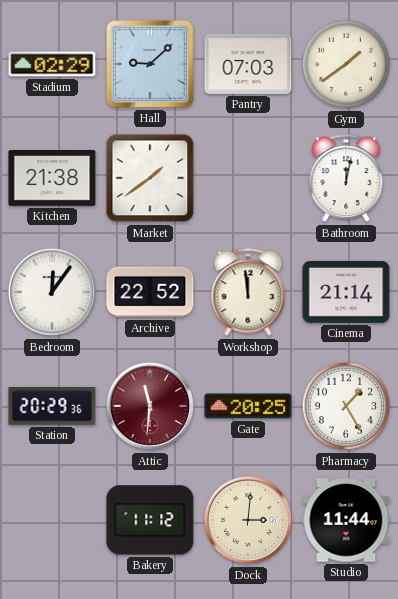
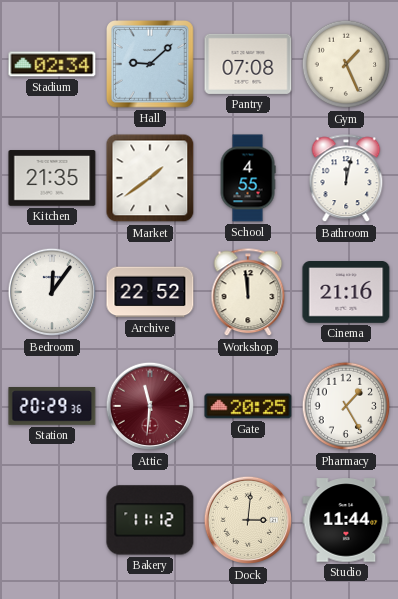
Stadium: 02:29 -> 02:34
Pantry: 07:03 -> 07:08
Gym: 1:39 -> 1:26
Kitchen: 21:38 -> 21:35
School: none -> 4:55
Cinema: 21:14 -> 21:16
